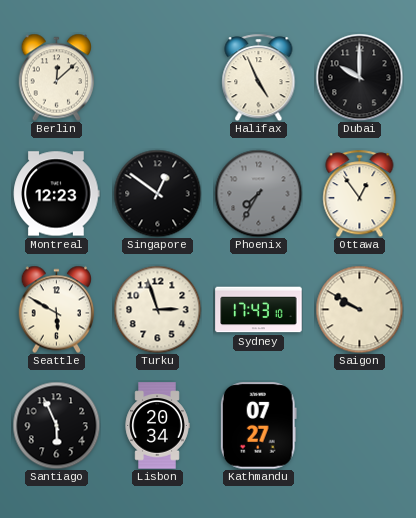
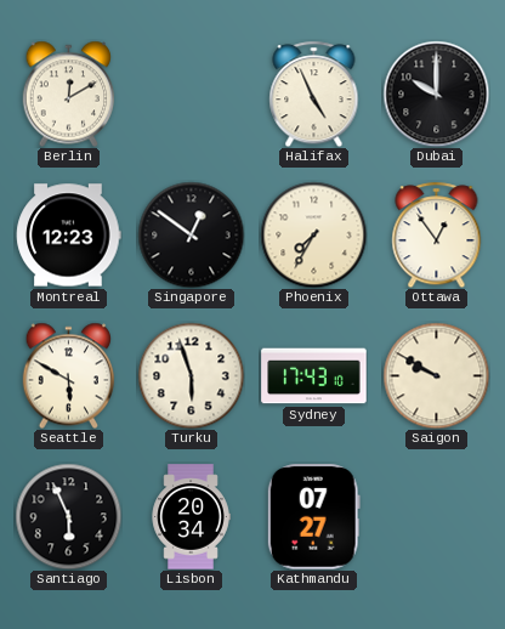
Berlin: 12:08 -> 12:10
Phoenix dial: grey -> cream
Turku: 2:57 -> 5:57
